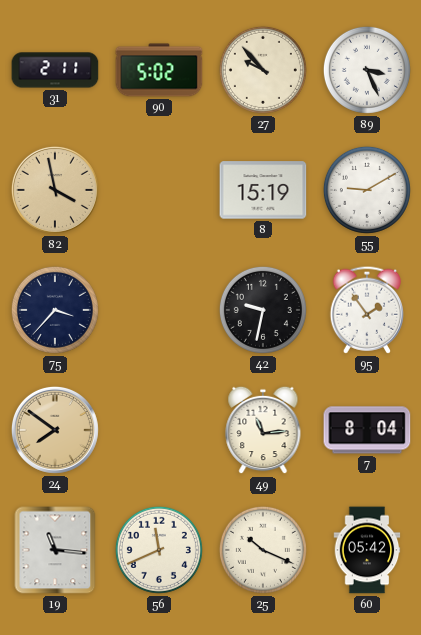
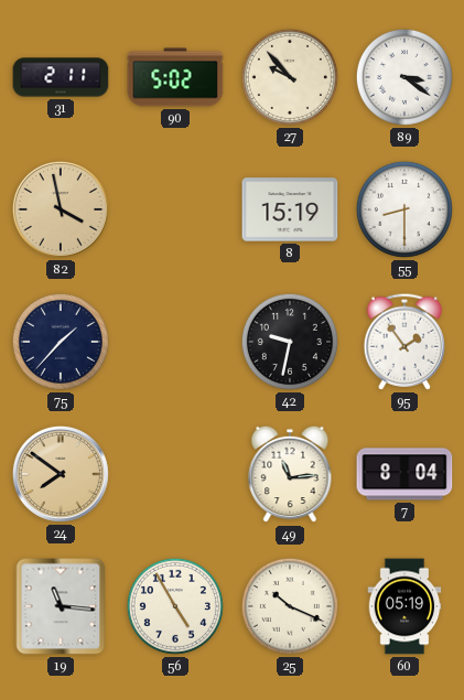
89: 3:26 -> 3:21
55: 9:10 -> 8:30
75: 3:37 -> 1:37
56: 11:41 -> 4:55
60: 05:42 -> 05:19
